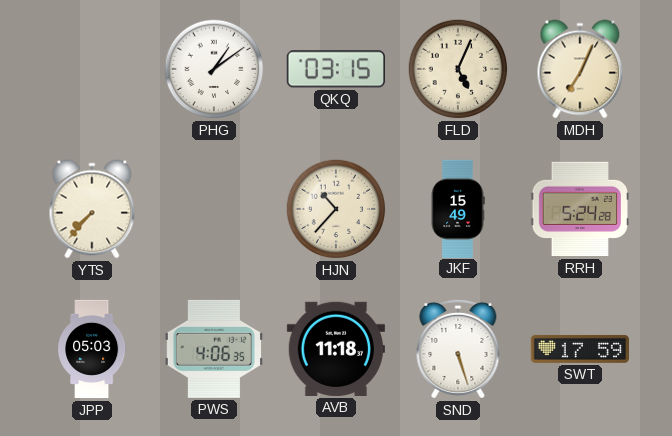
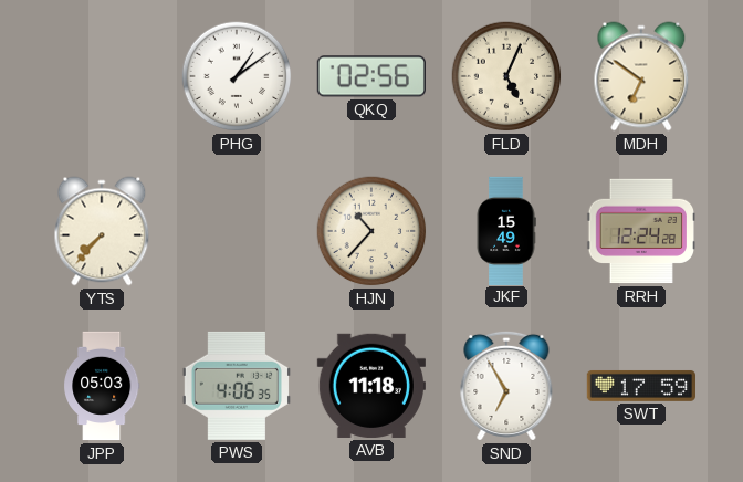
QKQ: 03:15 -> 02:56
MDH: 7:04 -> 6:51
RRH: 5:24 -> 12:24
SND: 5:27 -> 6:55
